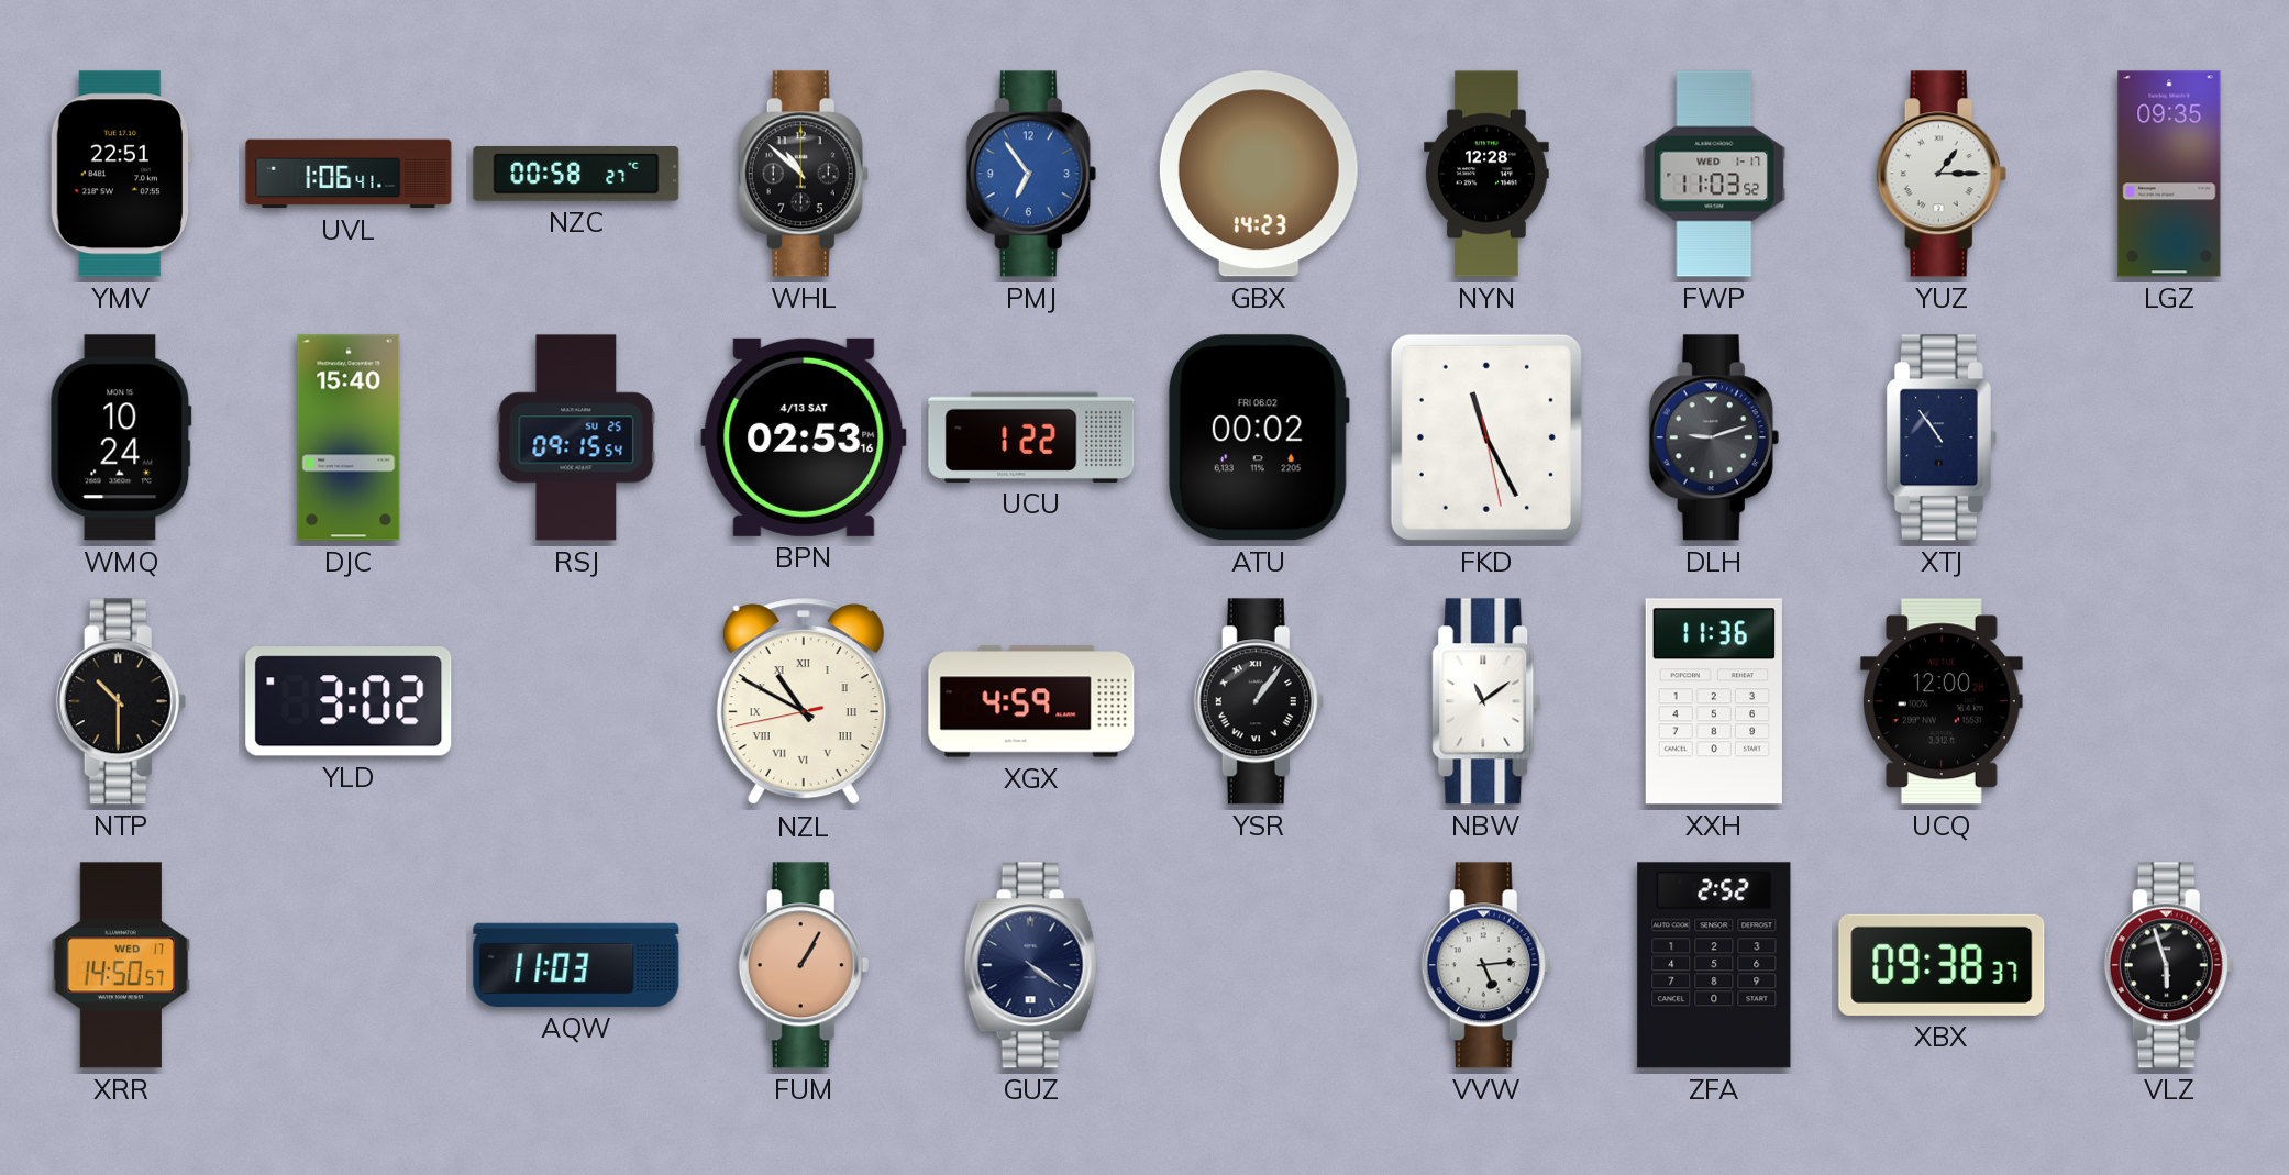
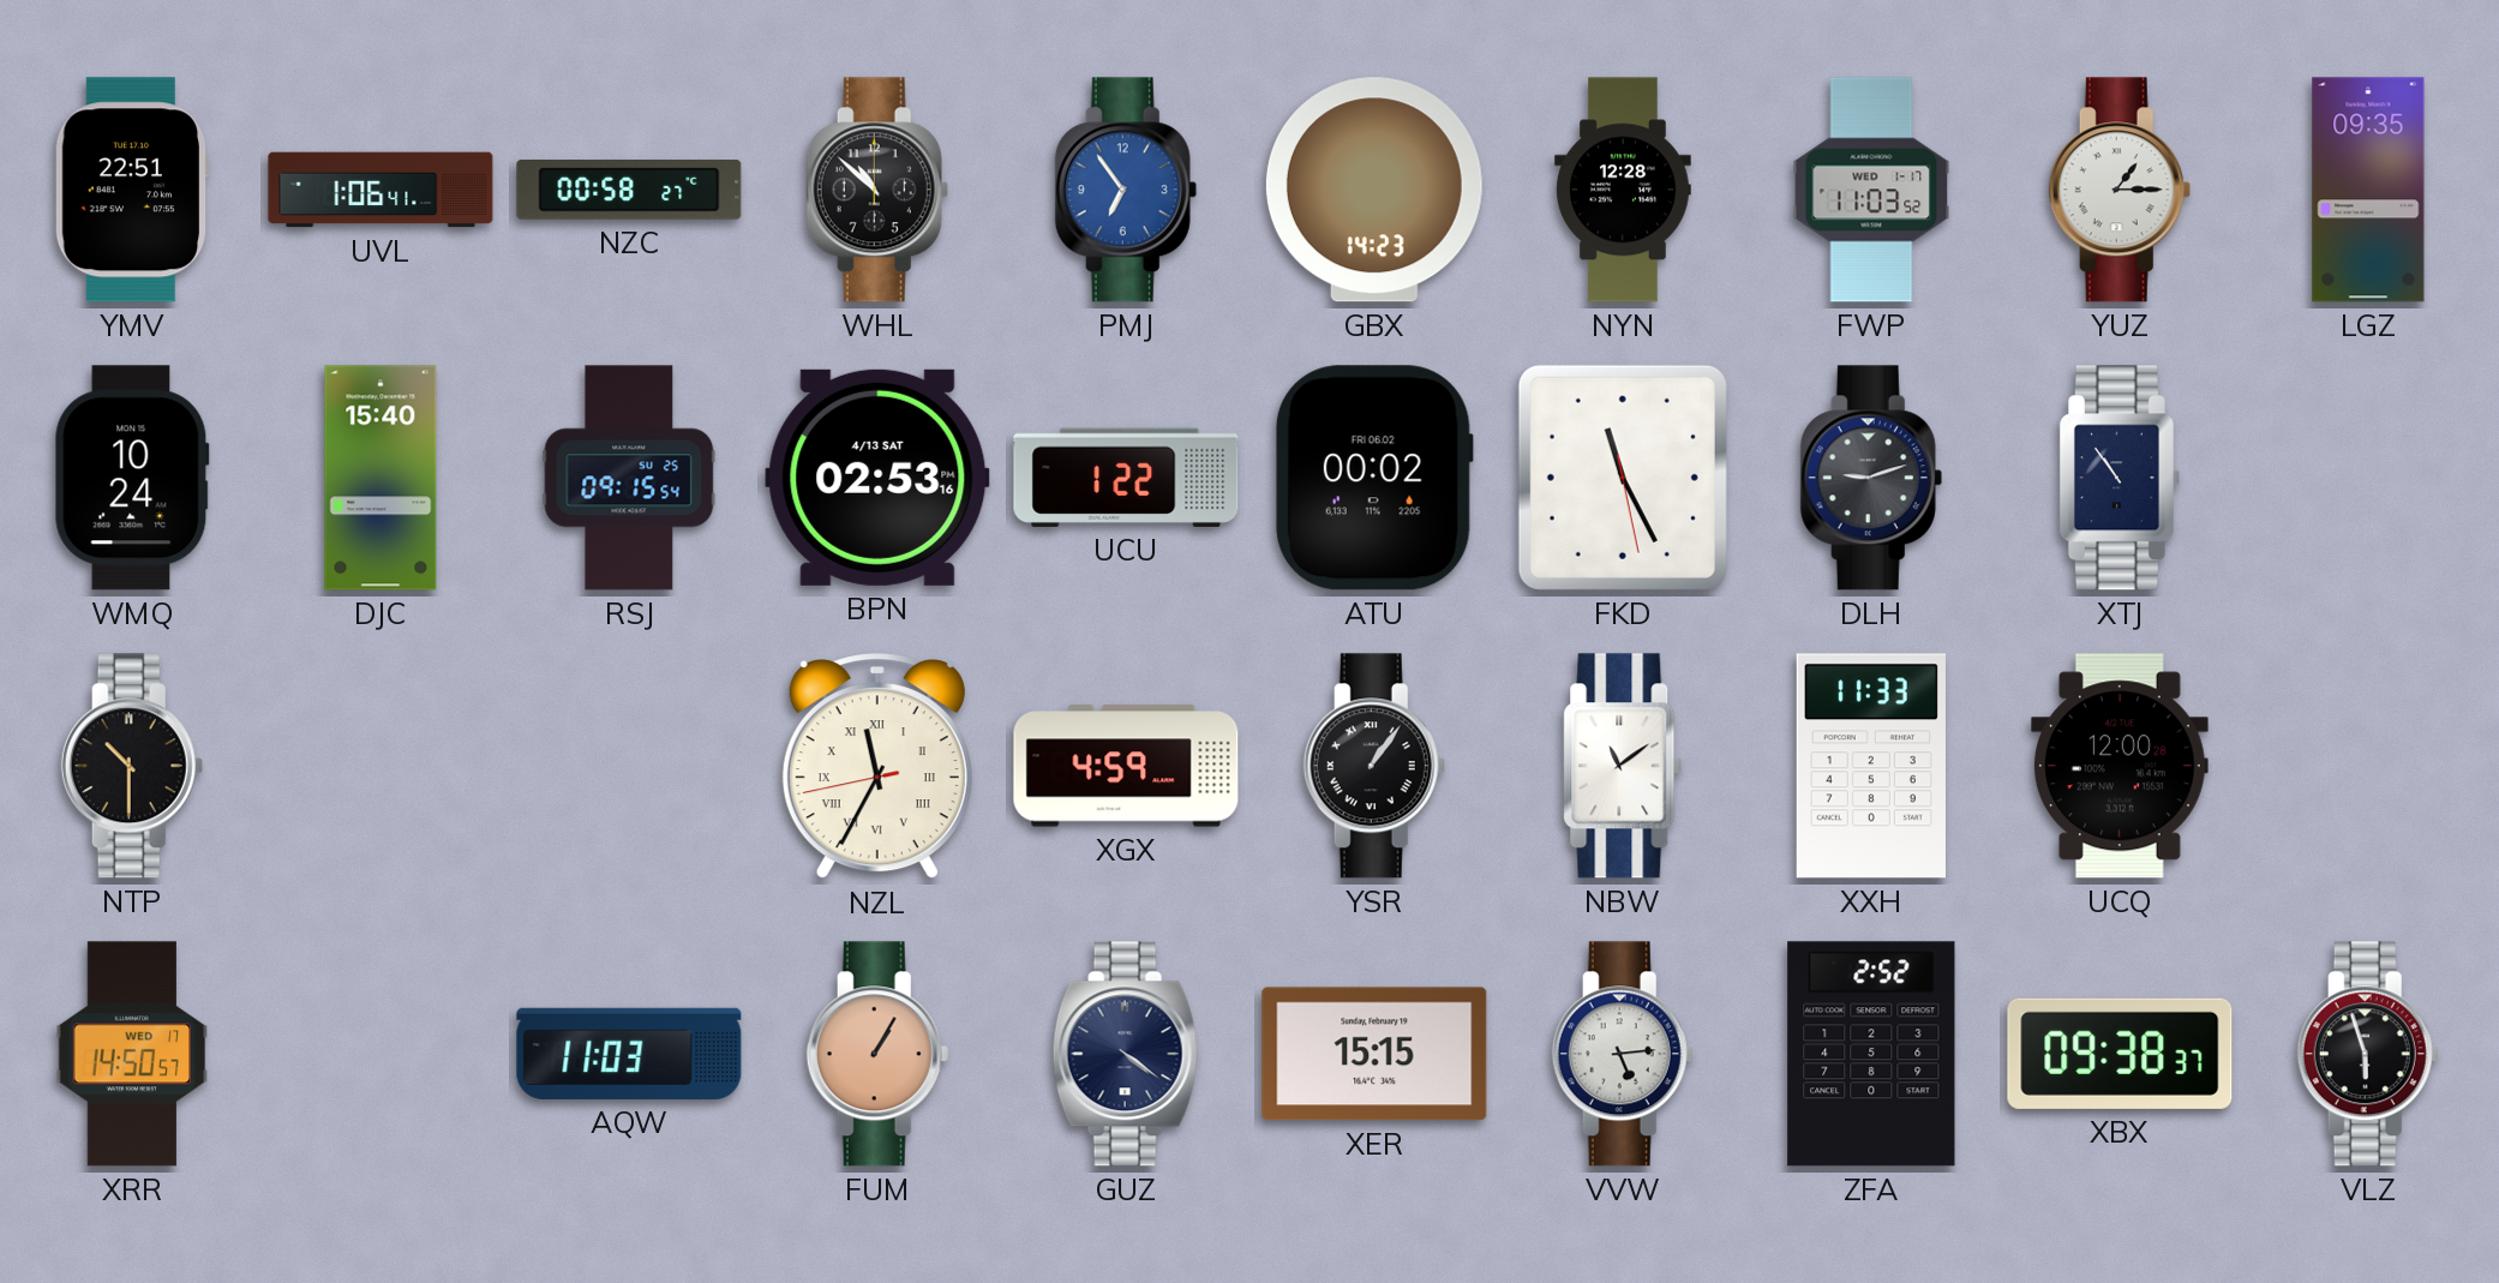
YLD: 3:02 -> none
NZL: 10:49 -> 11:34
XXH: 11:36 -> 11:33
XER: none -> 15:15
